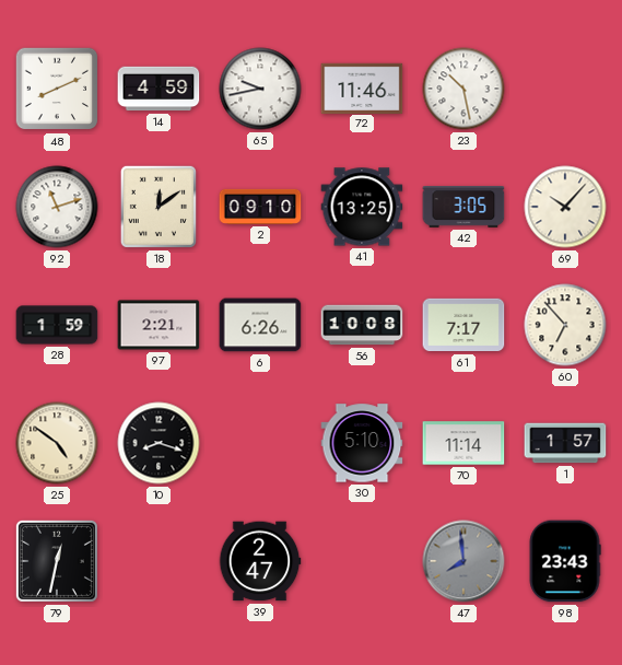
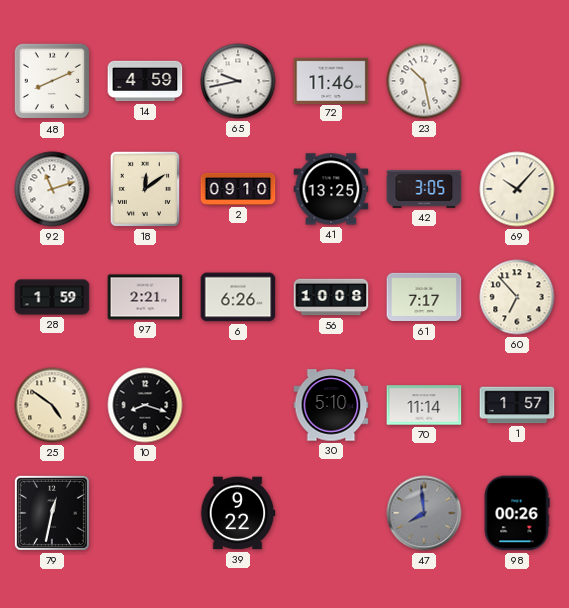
39: 2:47 -> 9:22
98: 23:43 -> 00:26
